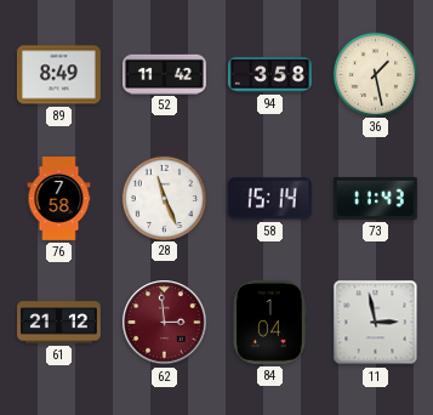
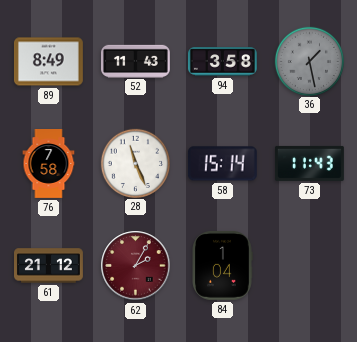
52: 11:42 -> 11:43
36 dial: cream -> grey
62: 2:59 -> 2:05
11: 2:58 -> none
